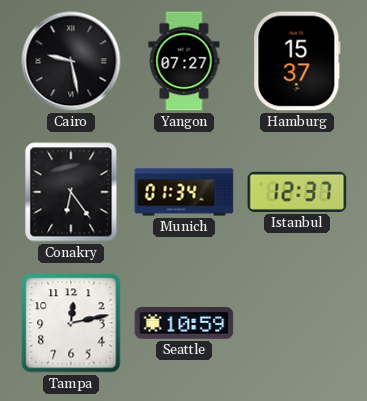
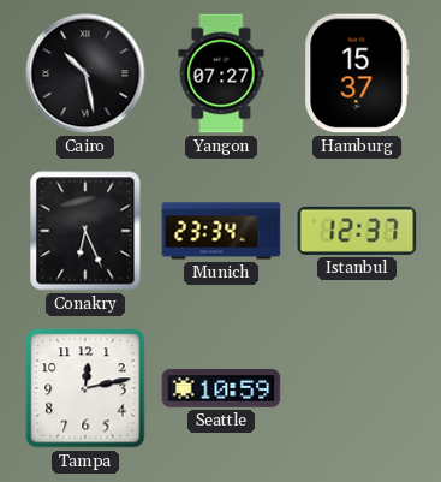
Cairo: 9:28 -> 10:28
Conakry: 6:24 -> 6:26
Munich: 01:34 -> 23:34
